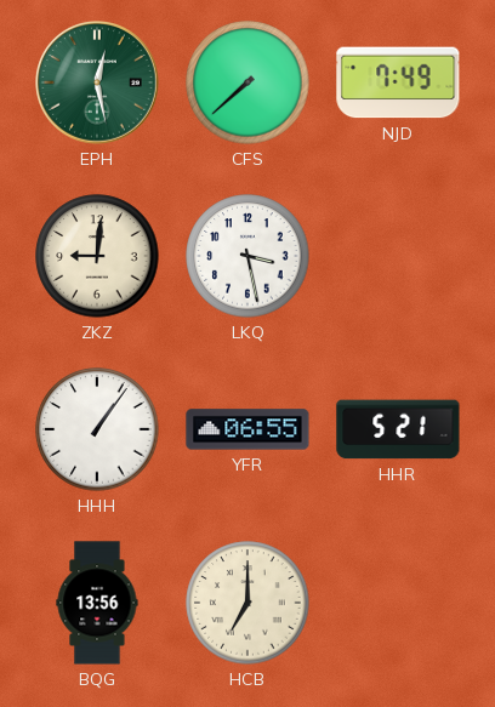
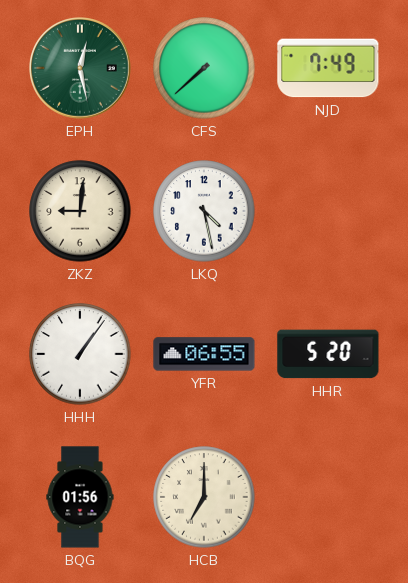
LKQ: 3:28 -> 4:28
HHR: 5:21 -> 5:20
BQG: 13:56 -> 01:56
